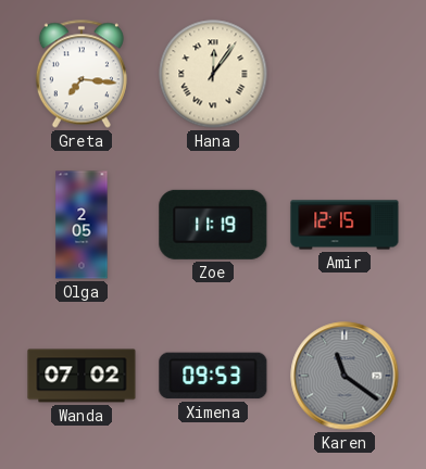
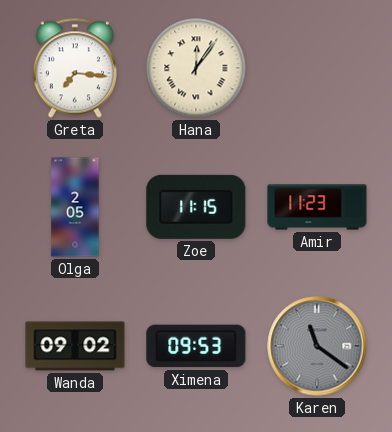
Zoe: 11:19 -> 11:15
Amir: 12:15 -> 11:23
Wanda: 07:02 -> 09:02
